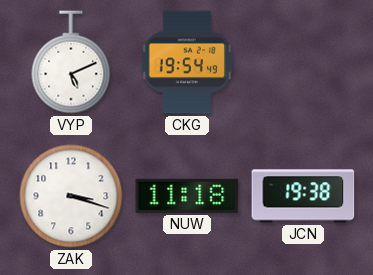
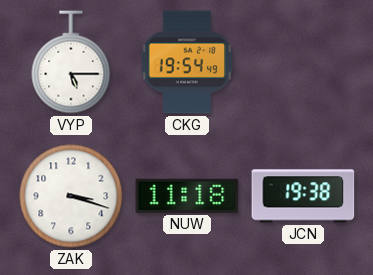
VYP: 5:11 -> 5:15
